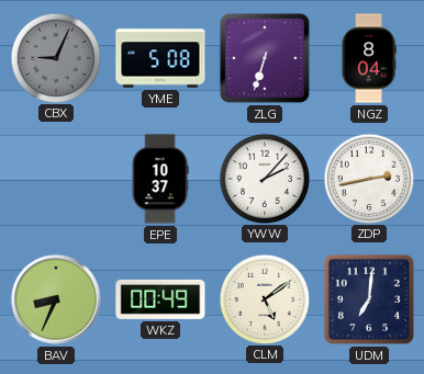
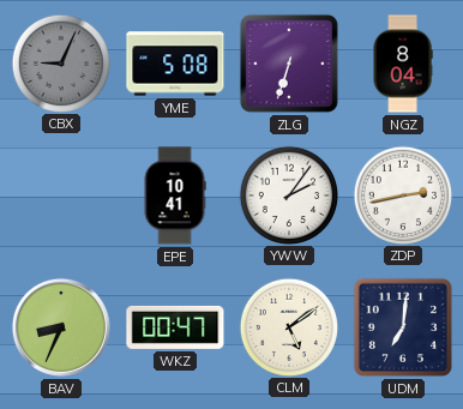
EPE: 10:37 -> 10:41
YWW: 2:07 -> 2:06
WKZ: 00:49 -> 00:47
